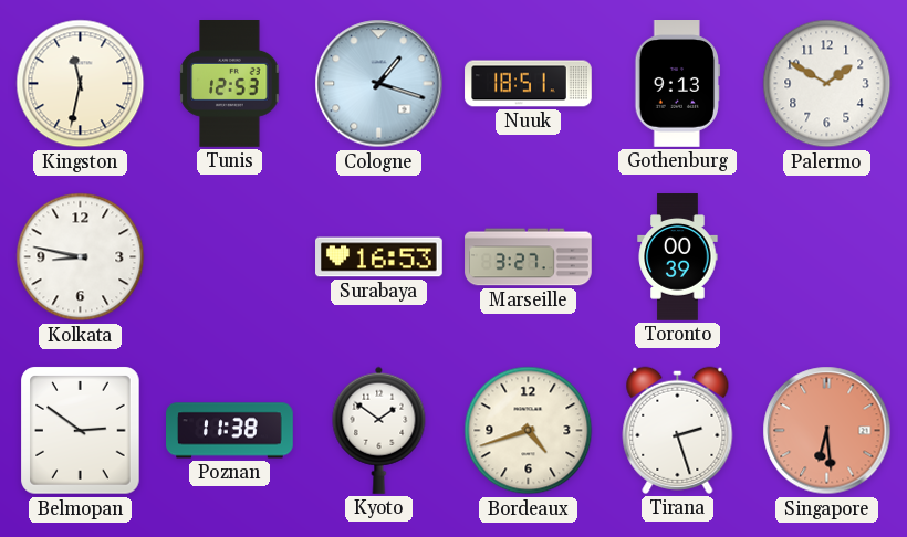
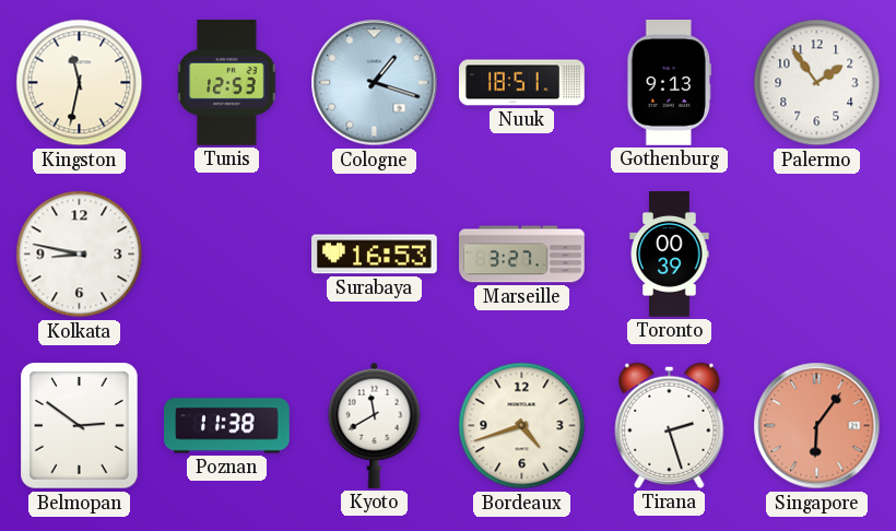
Palermo: 1:50 -> 1:54
Kyoto: 1:51 -> 11:40
Singapore: 6:29 -> 6:06
